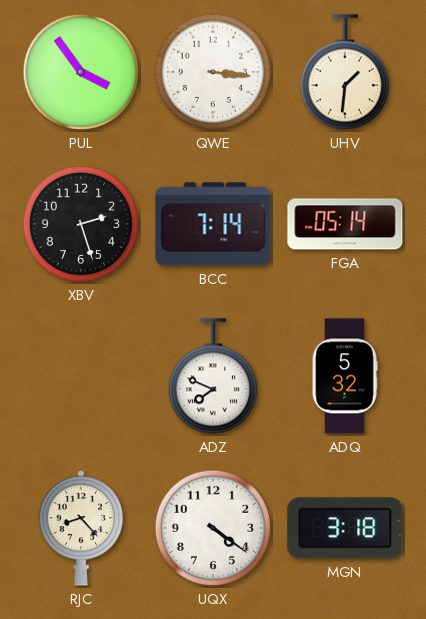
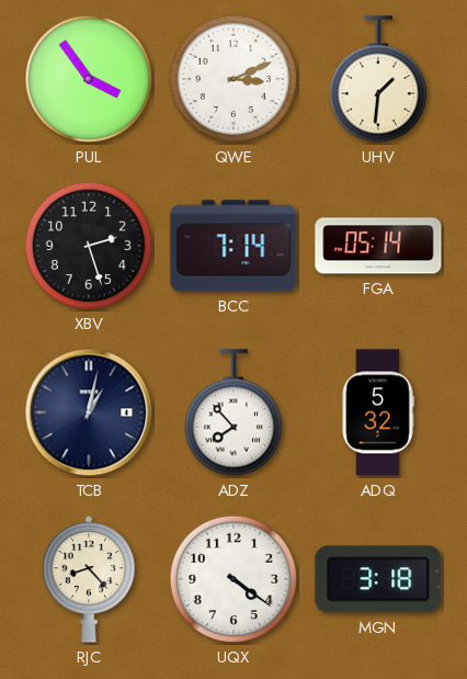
QWE: 3:16 -> 3:11
TCB: none -> 1:02
ADZ: 7:49 -> 7:53
